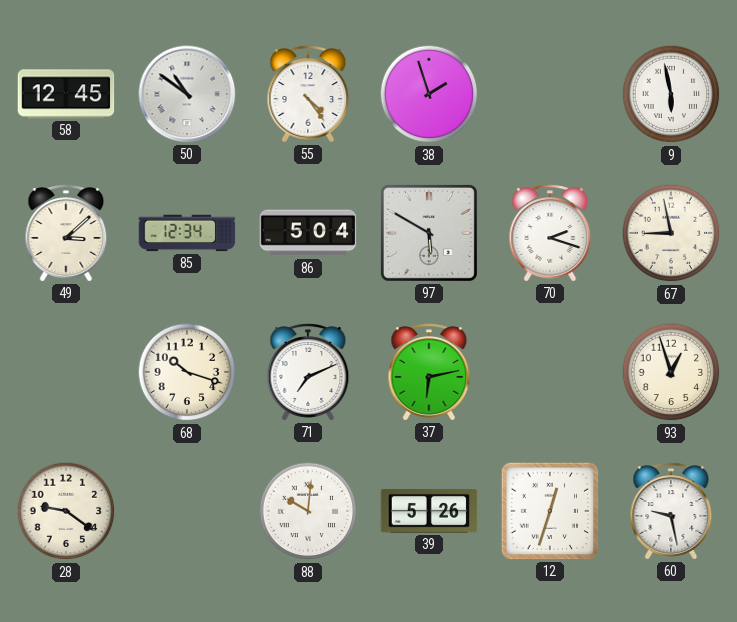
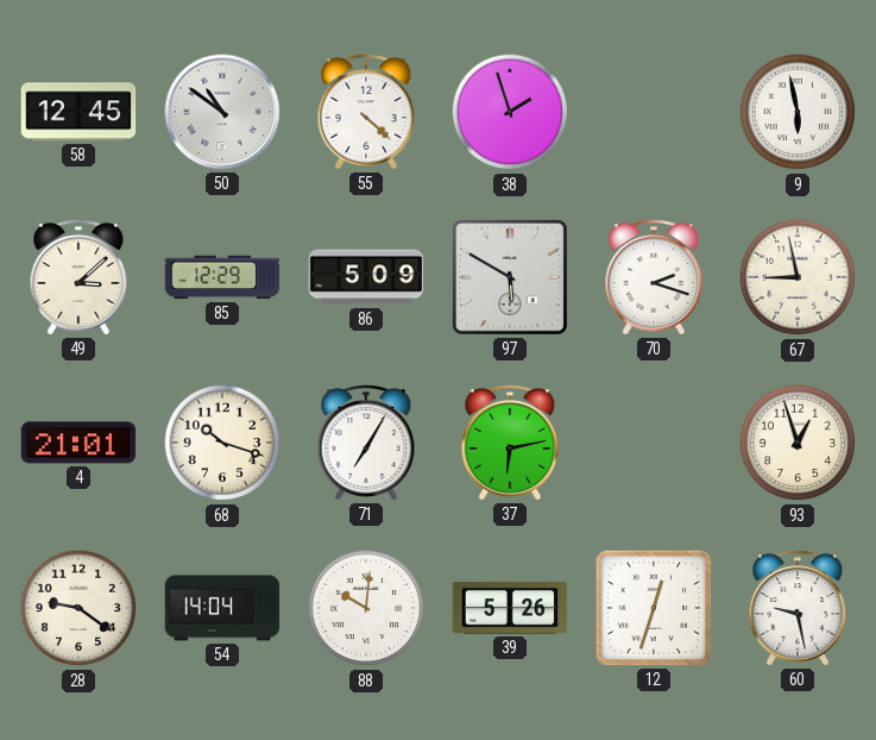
55: 4:24 -> 4:22
85: 12:34 -> 12:29
86: 5:04 -> 5:09
4: none -> 21:01
71: 7:11 -> 7:05
54: none -> 14:04
